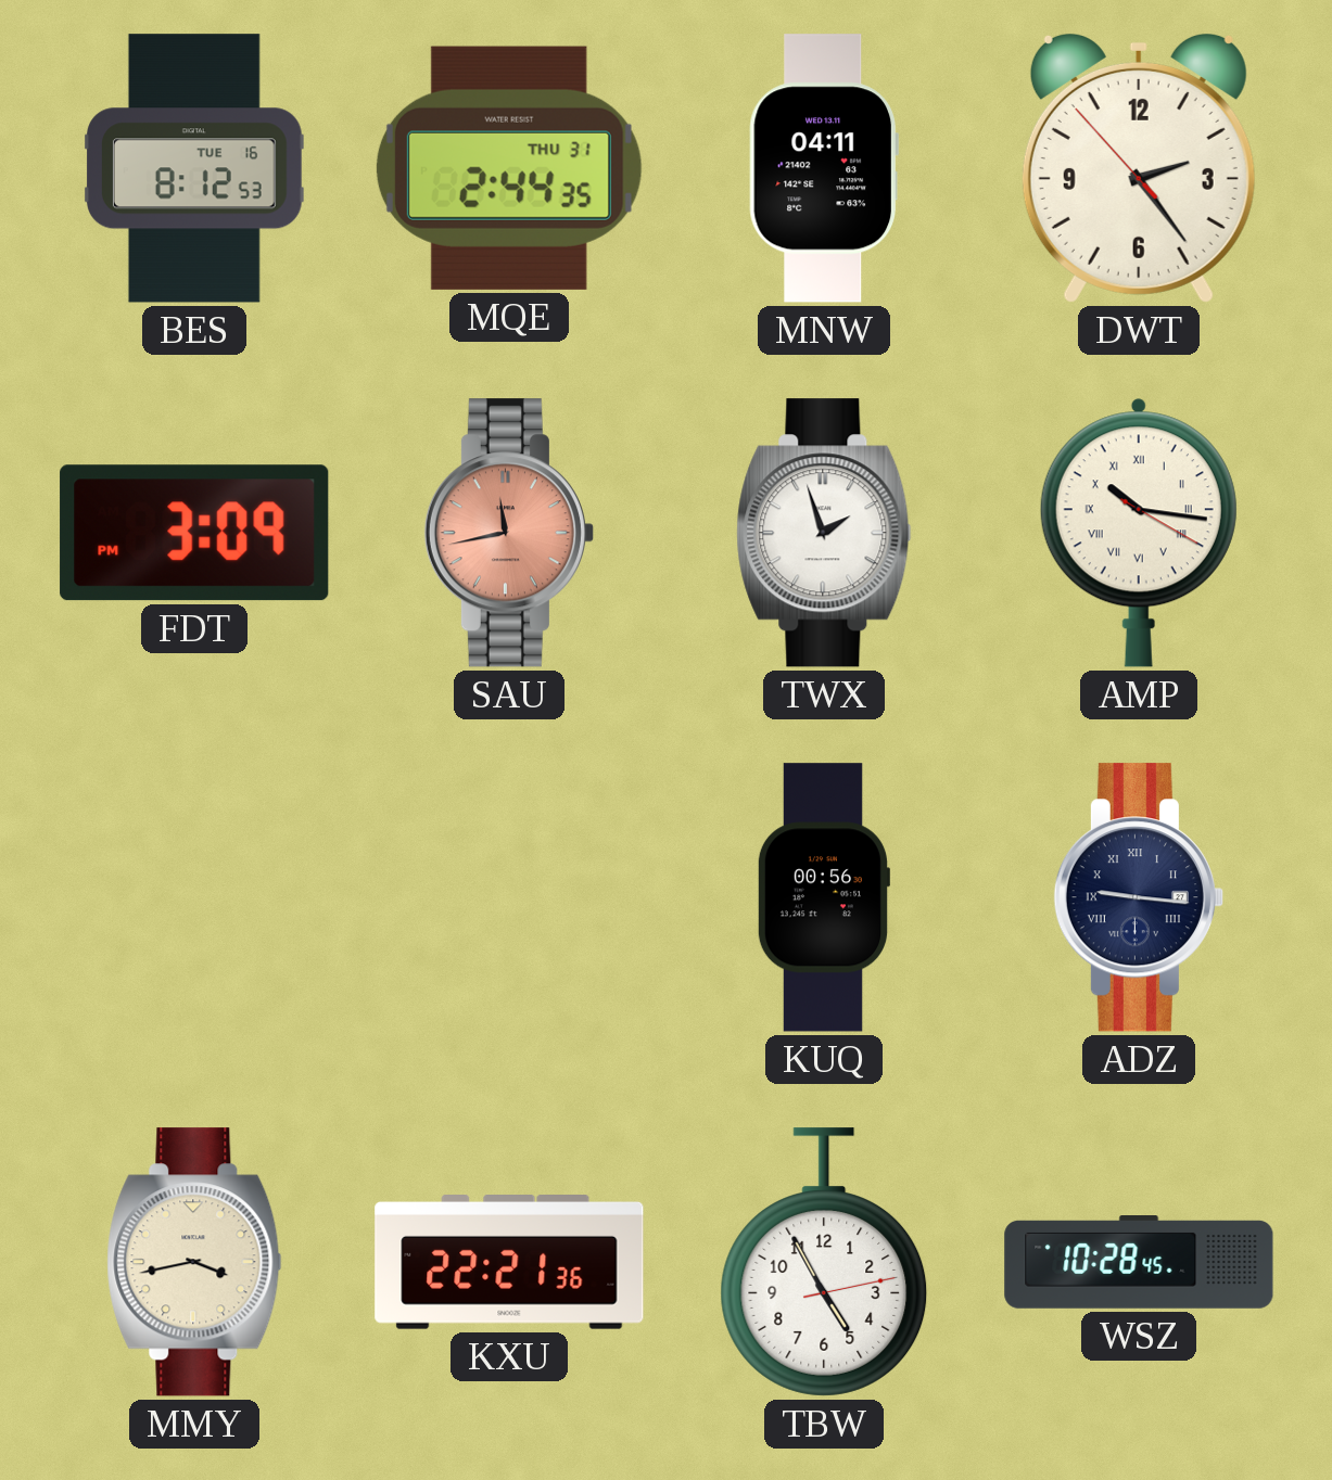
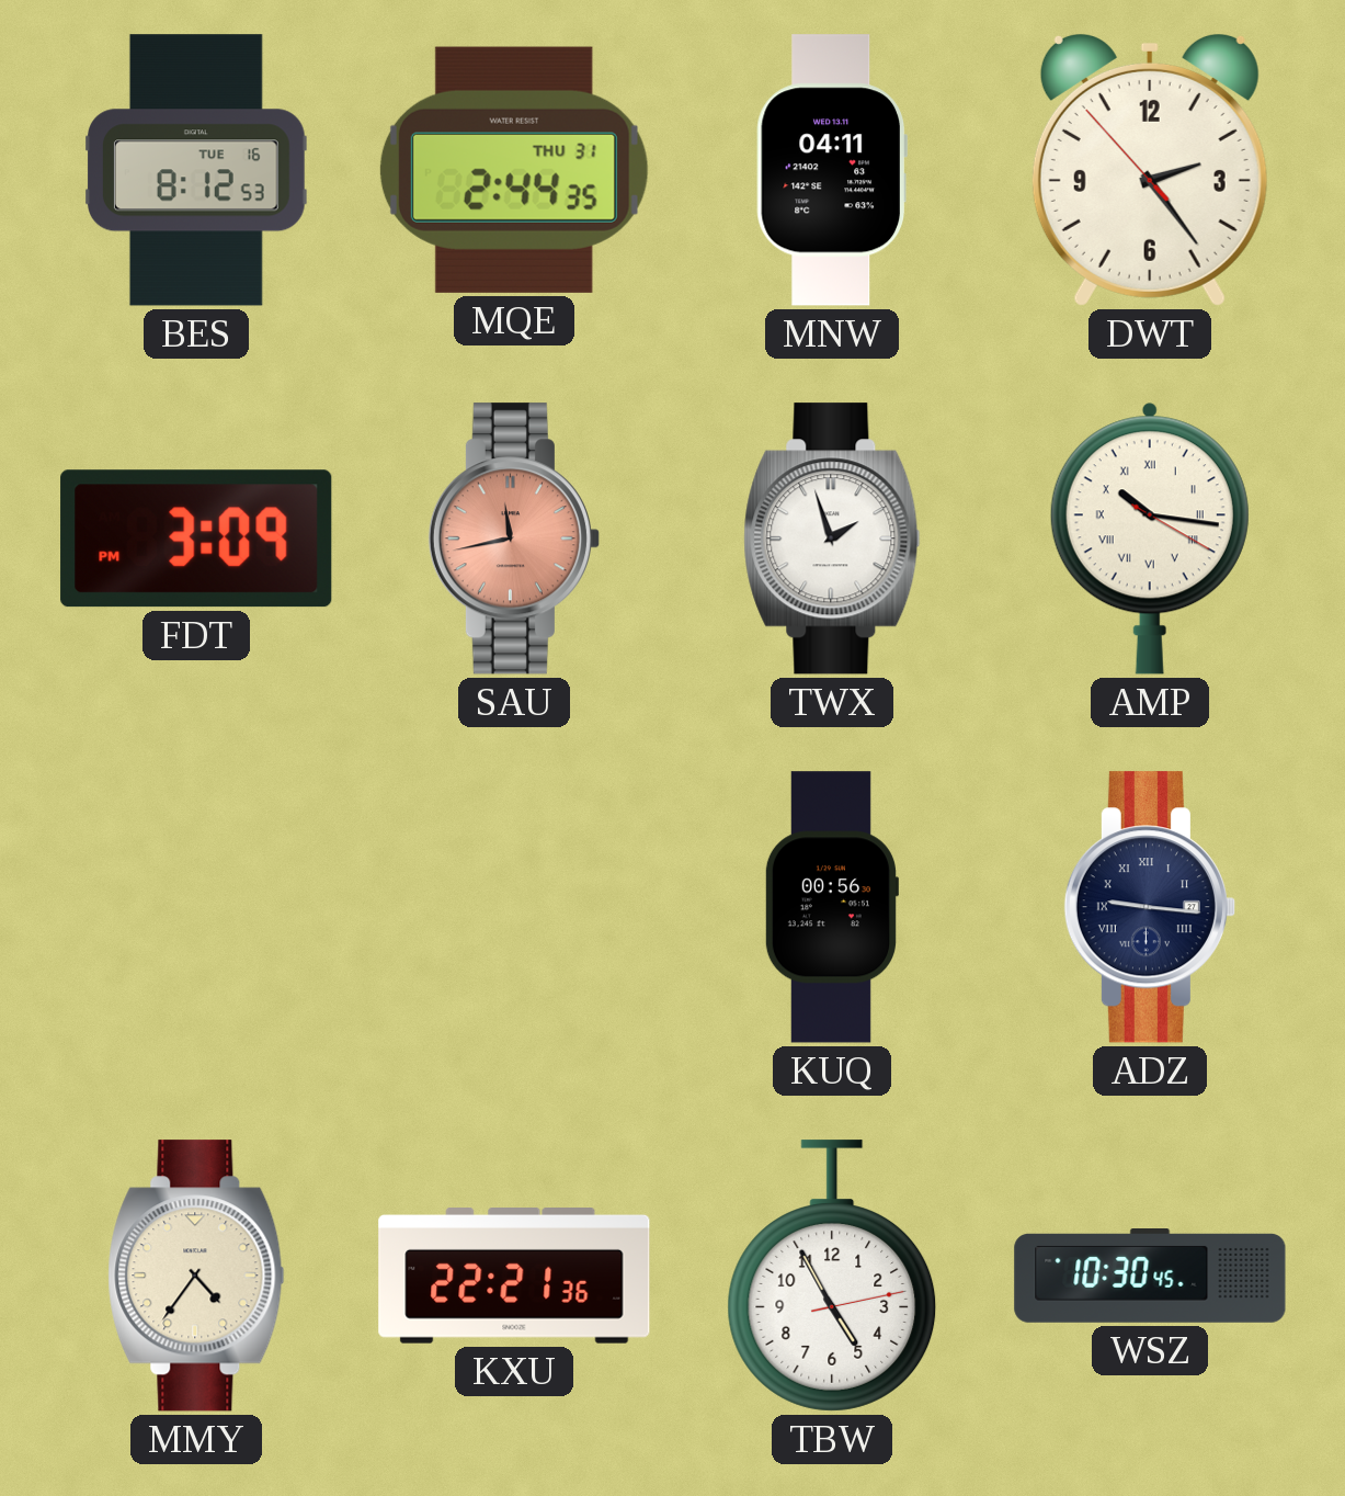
MMY: 3:43 -> 4:36
WSZ: 10:28 -> 10:30
